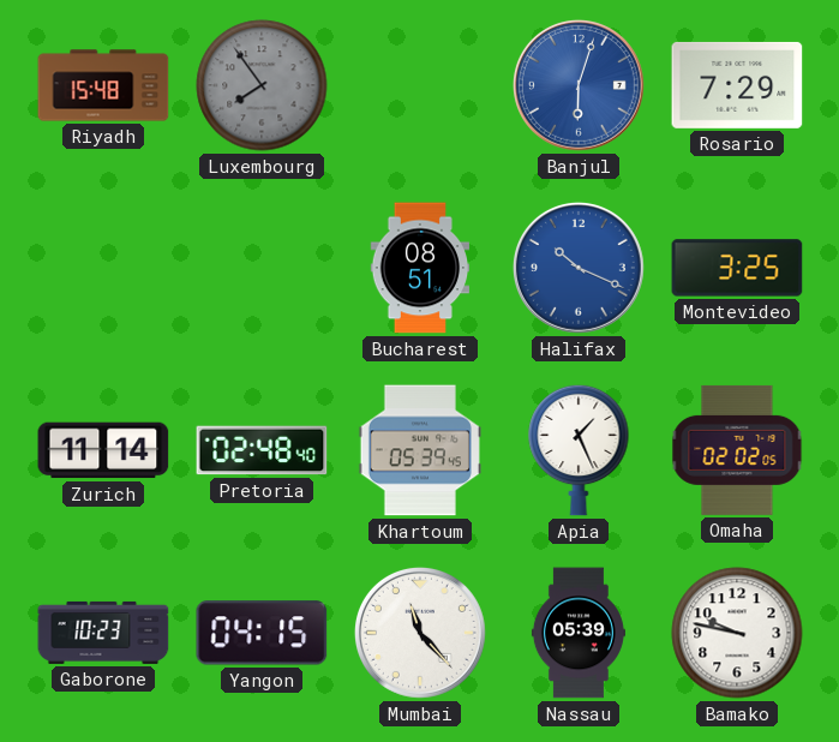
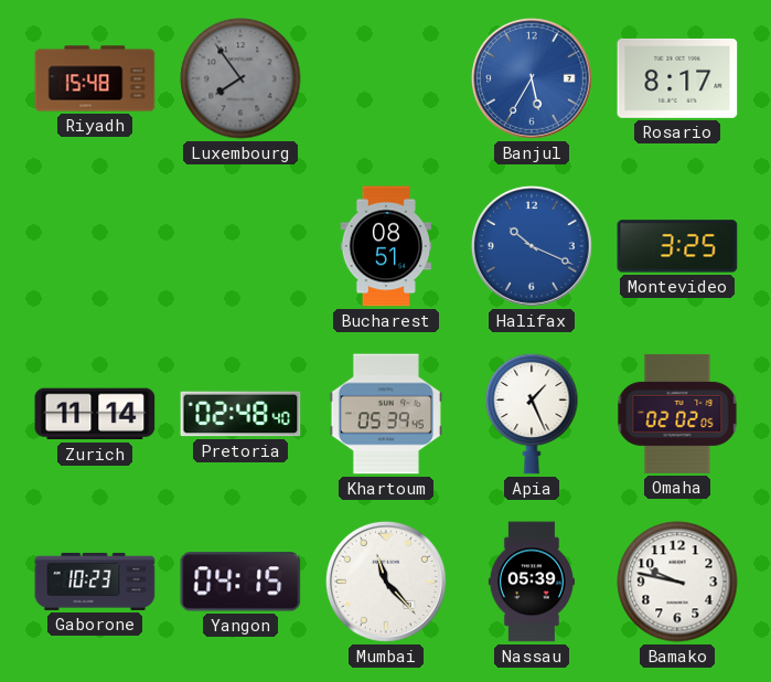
Banjul: 6:03 -> 5:35
Rosario: 7:29 -> 8:17
